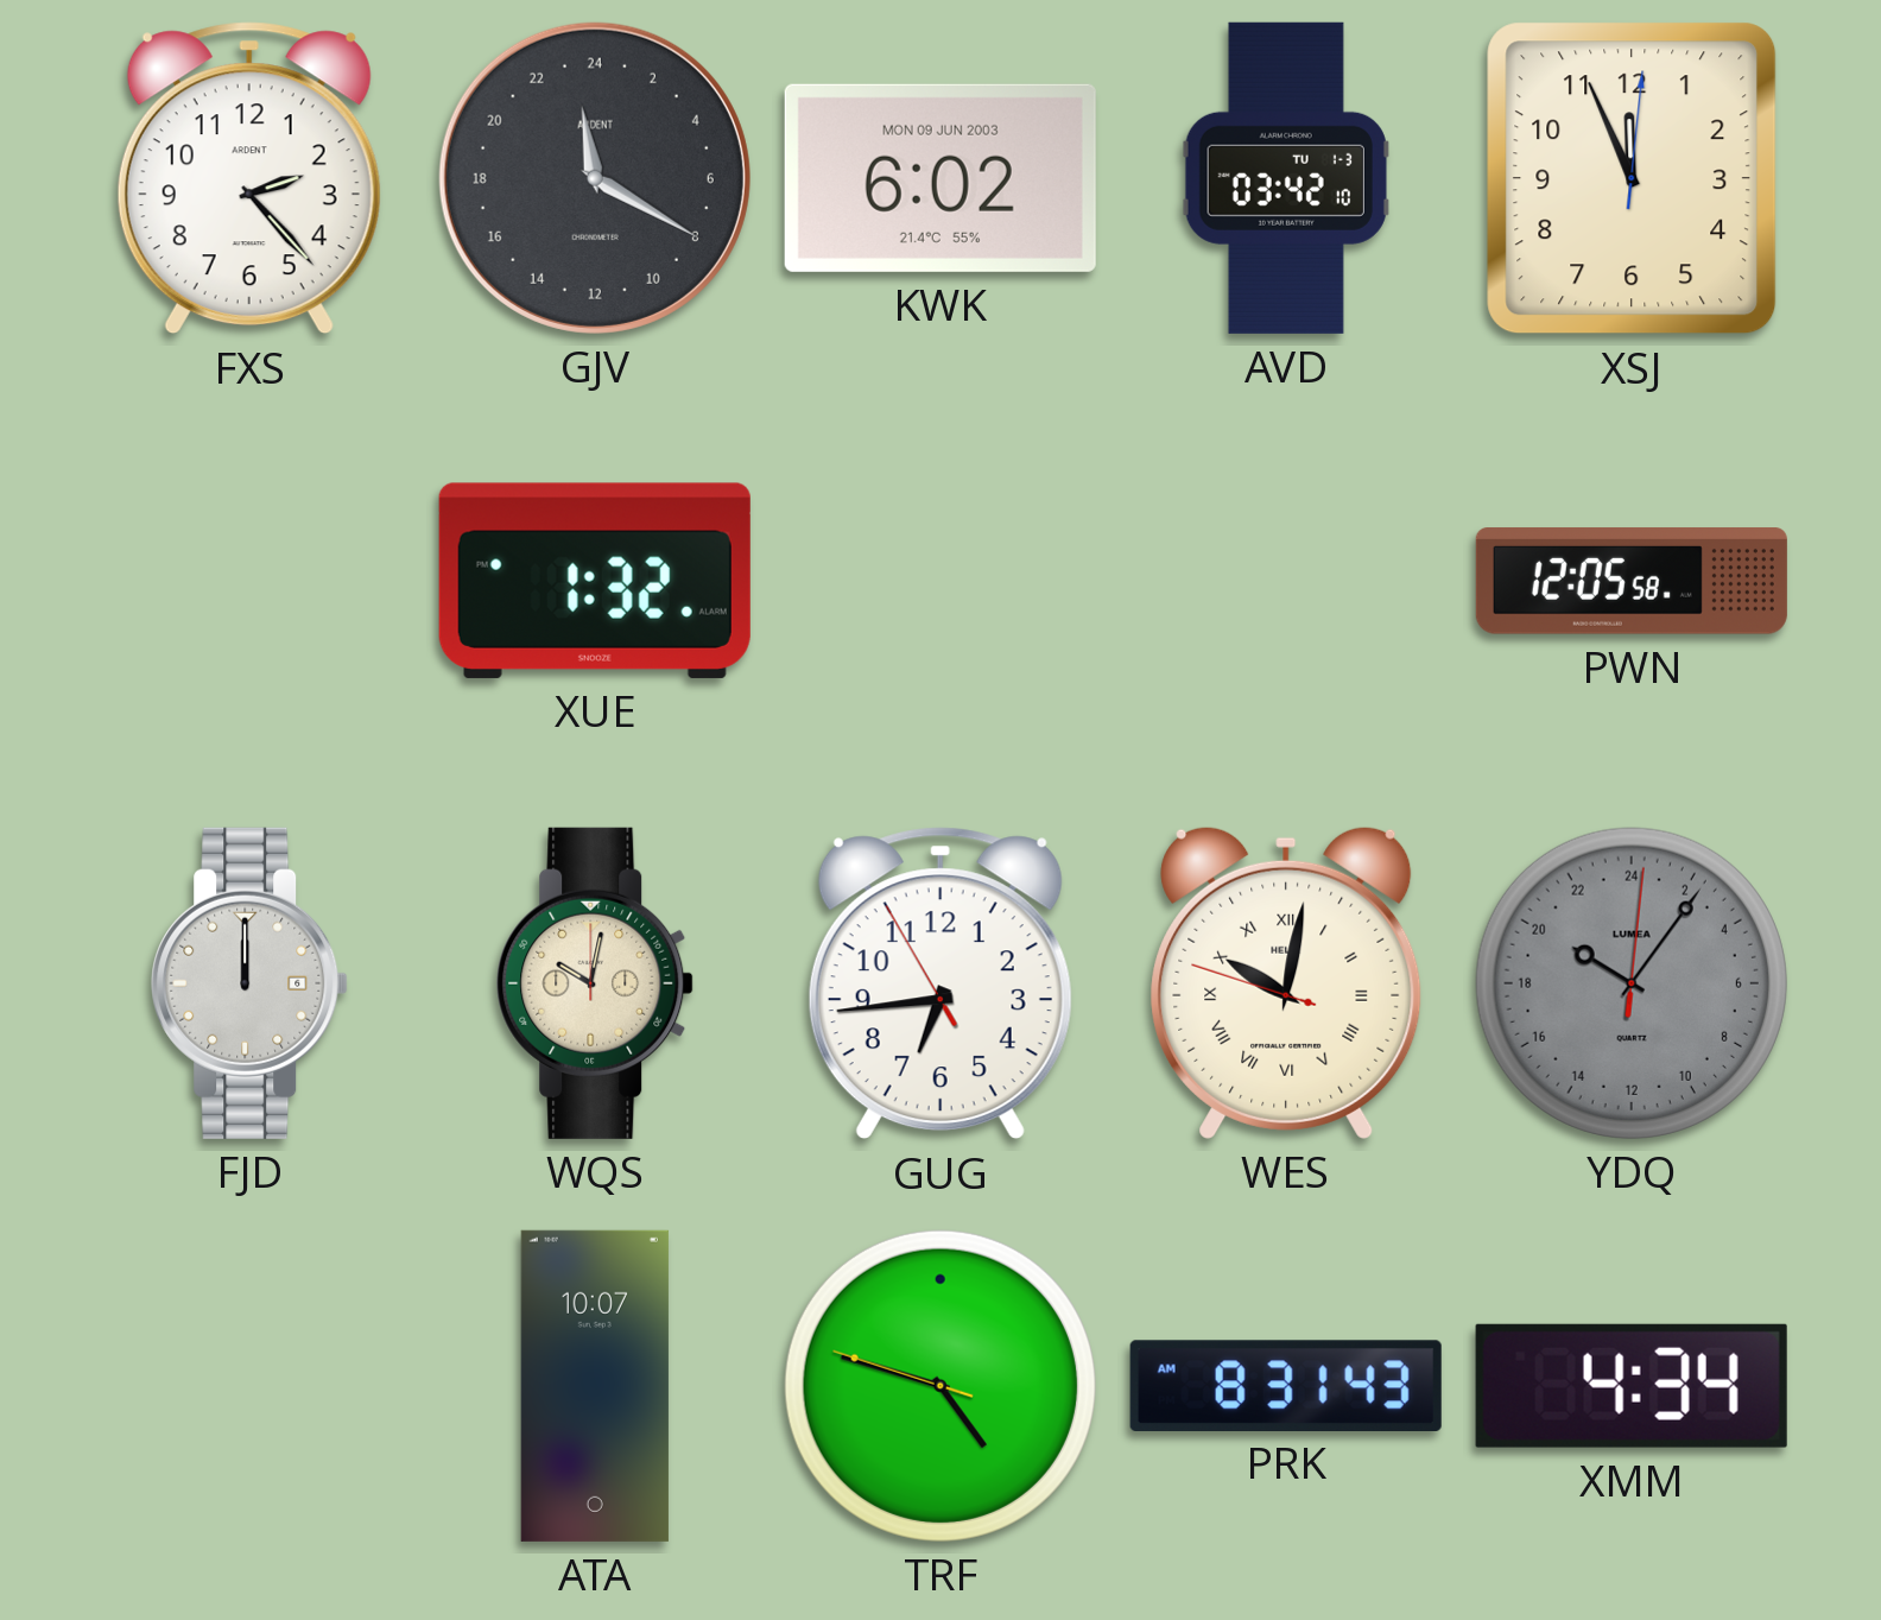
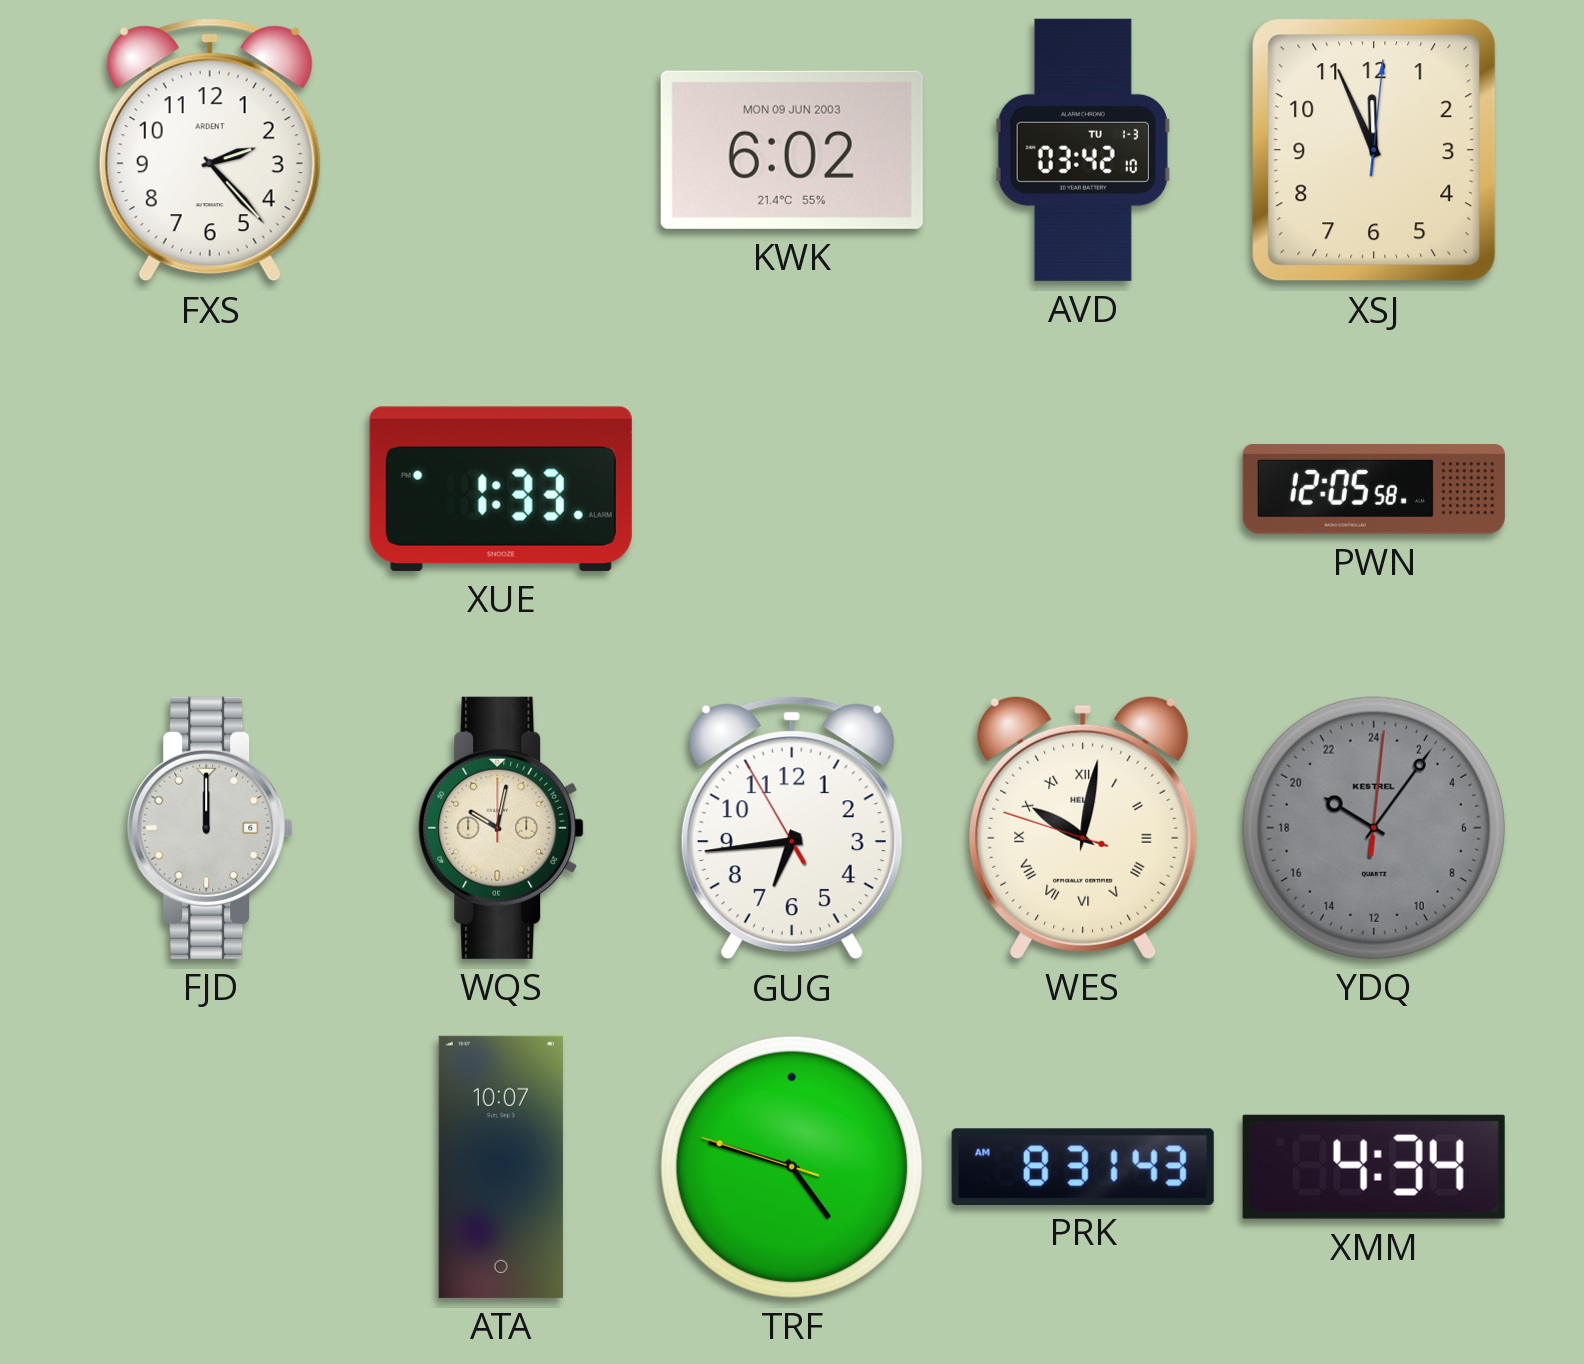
GJV: 23:20 -> none
XUE: 1:32 -> 1:33
YDQ brand: LUMEA -> KESTREL
